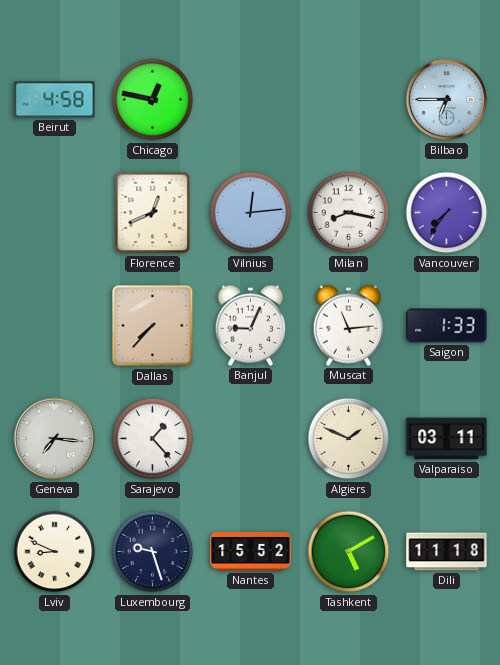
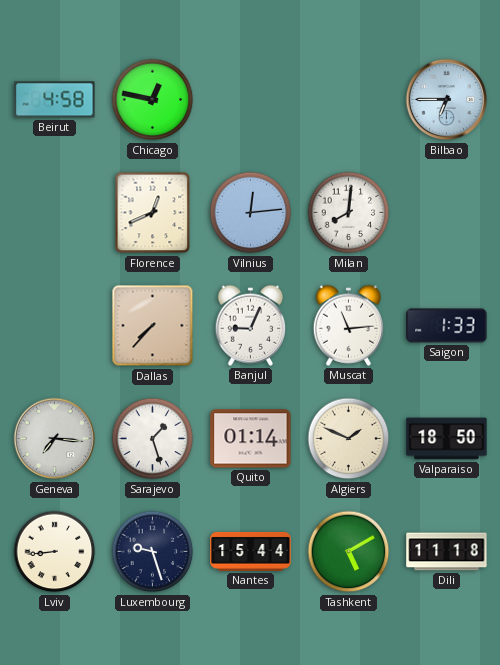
Milan: 8:17 -> 8:01
Vancouver: 7:36 -> none
Sarajevo: 1:23 -> 1:27
Quito: none -> 01:14
Valparaiso: 03:11 -> 18:50
Lviv: 8:49 -> 8:44
Nantes: 15:52 -> 15:44
